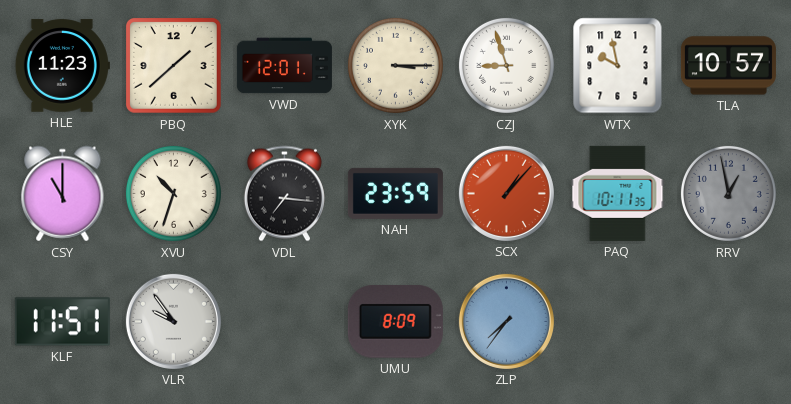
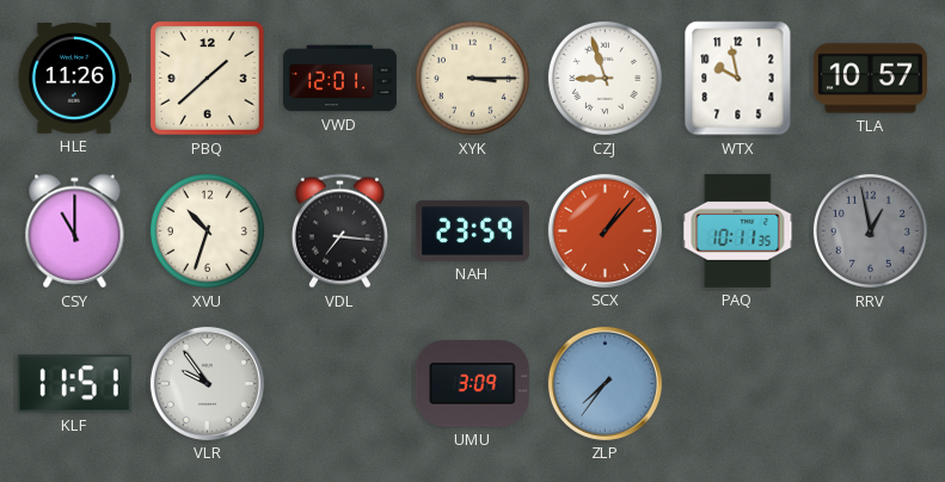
HLE: 11:23 -> 11:26
UMU: 8:09 -> 3:09
